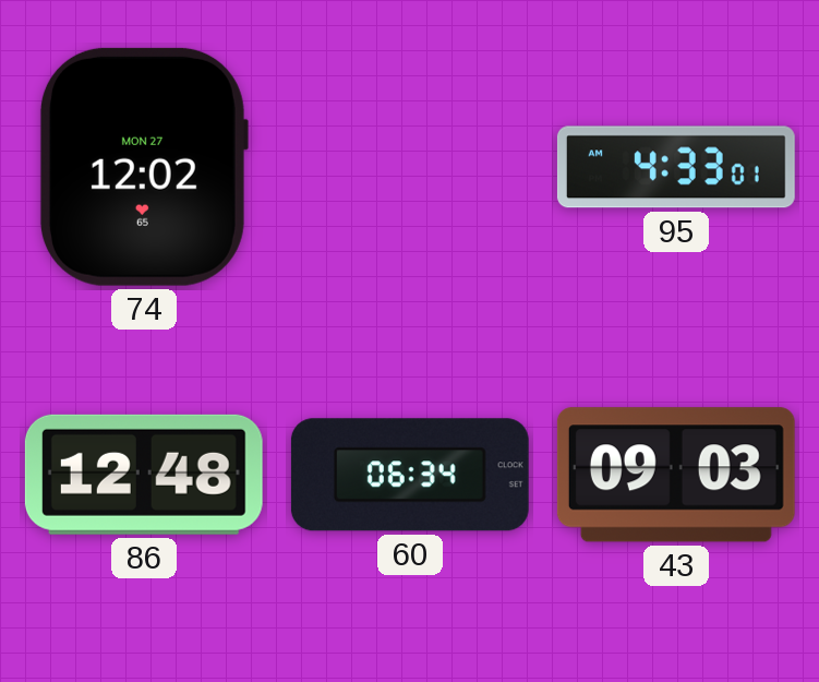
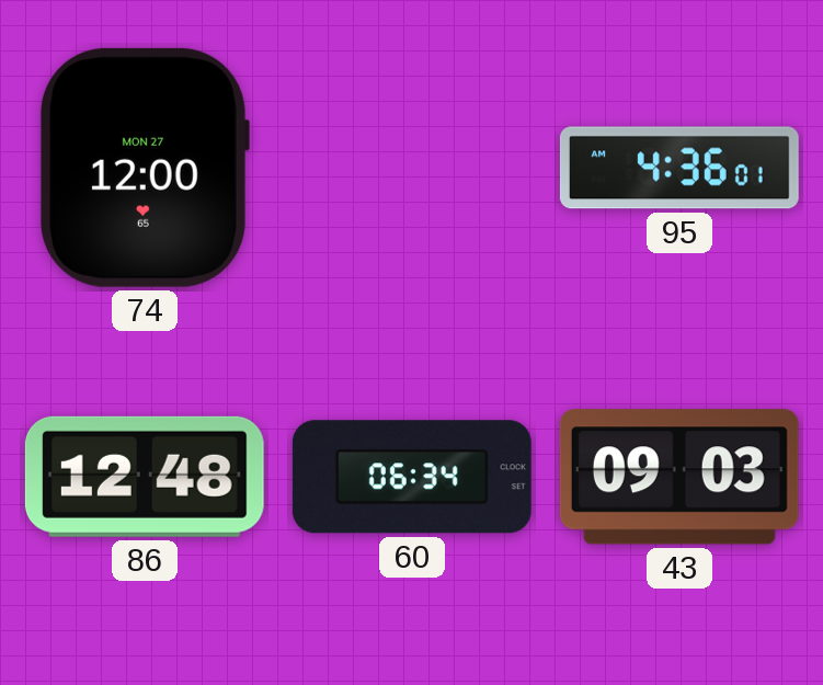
74: 12:02 -> 12:00
95: 4:33 -> 4:36
